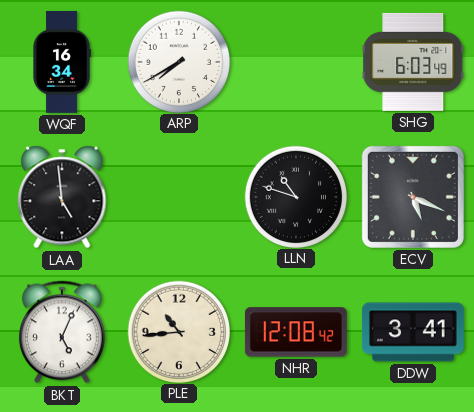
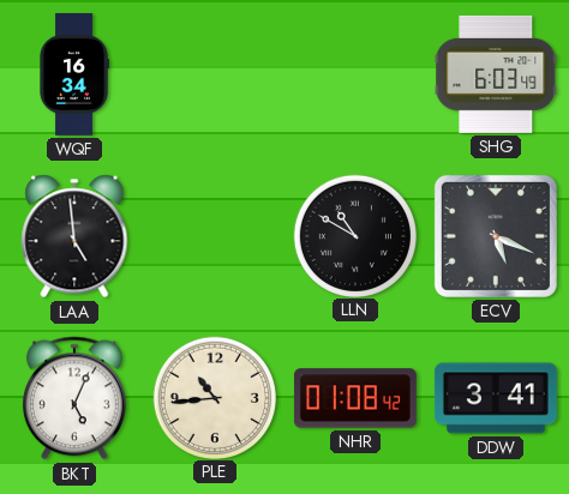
ARP: 7:40 -> none
LLN: 10:48 -> 10:50
NHR: 12:08 -> 01:08
